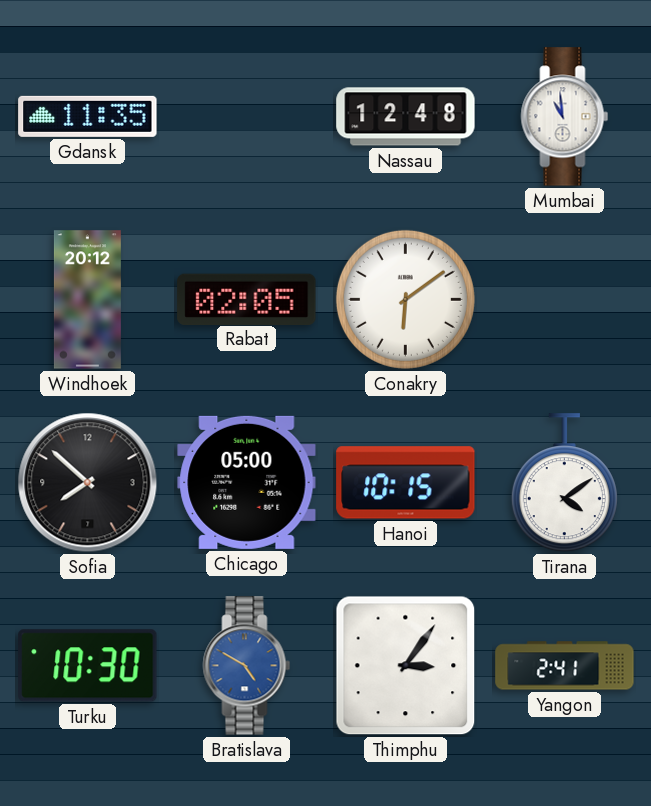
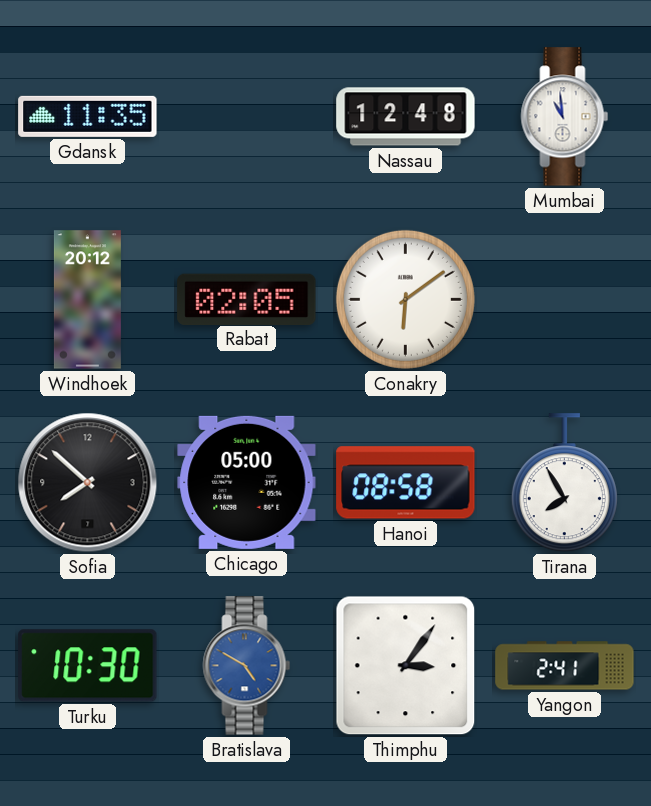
Hanoi: 10:15 -> 08:58
Tirana: 4:09 -> 7:55
